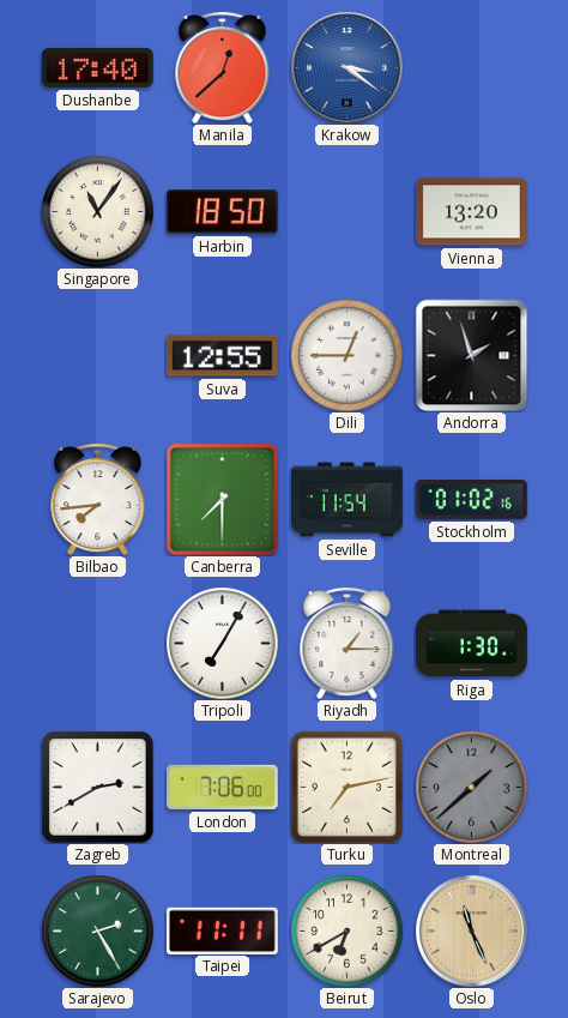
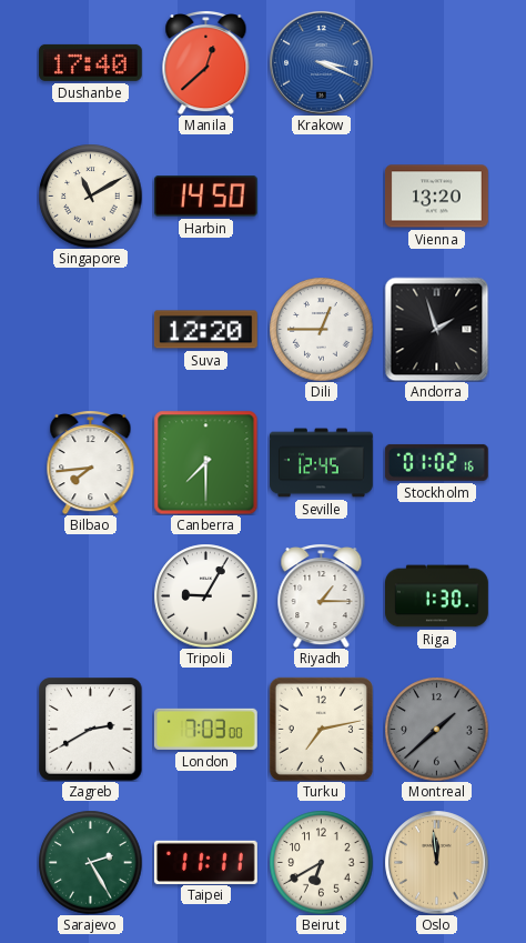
Krakow: 3:21 -> 3:19
Singapore: 11:06 -> 11:10
Harbin: 18:50 -> 14:50
Suva: 12:55 -> 12:20
Seville: 11:54 -> 12:45
Tripoli: 7:05 -> 9:05
London: 7:06 -> 7:03
Oslo: 11:26 -> 11:59
